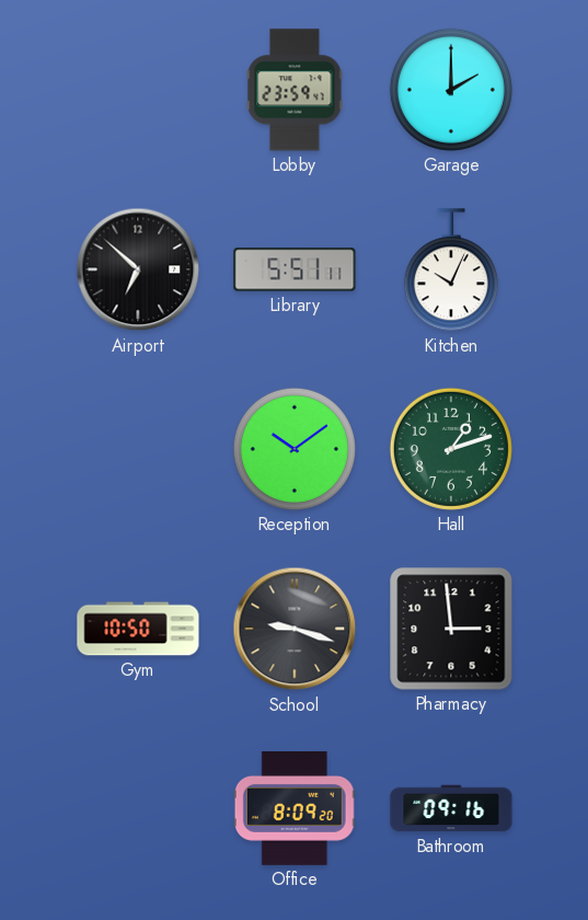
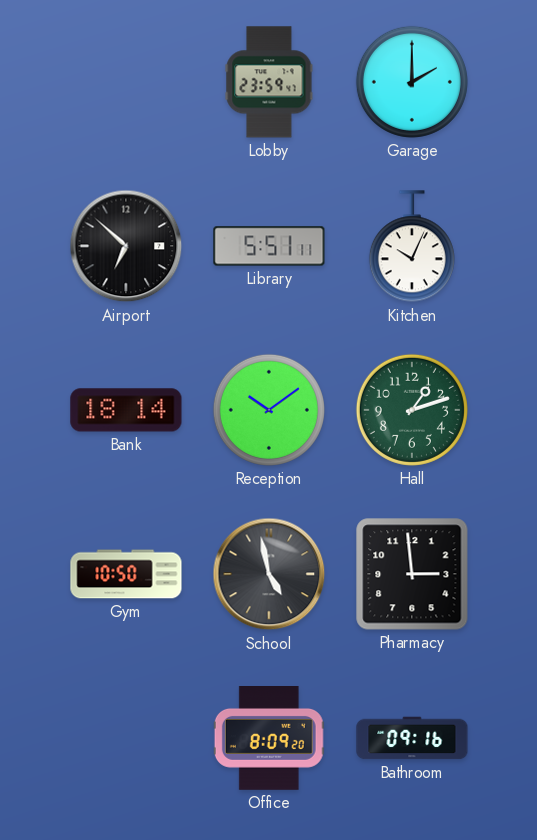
Bank: none -> 18:14
School: 9:18 -> 4:58
